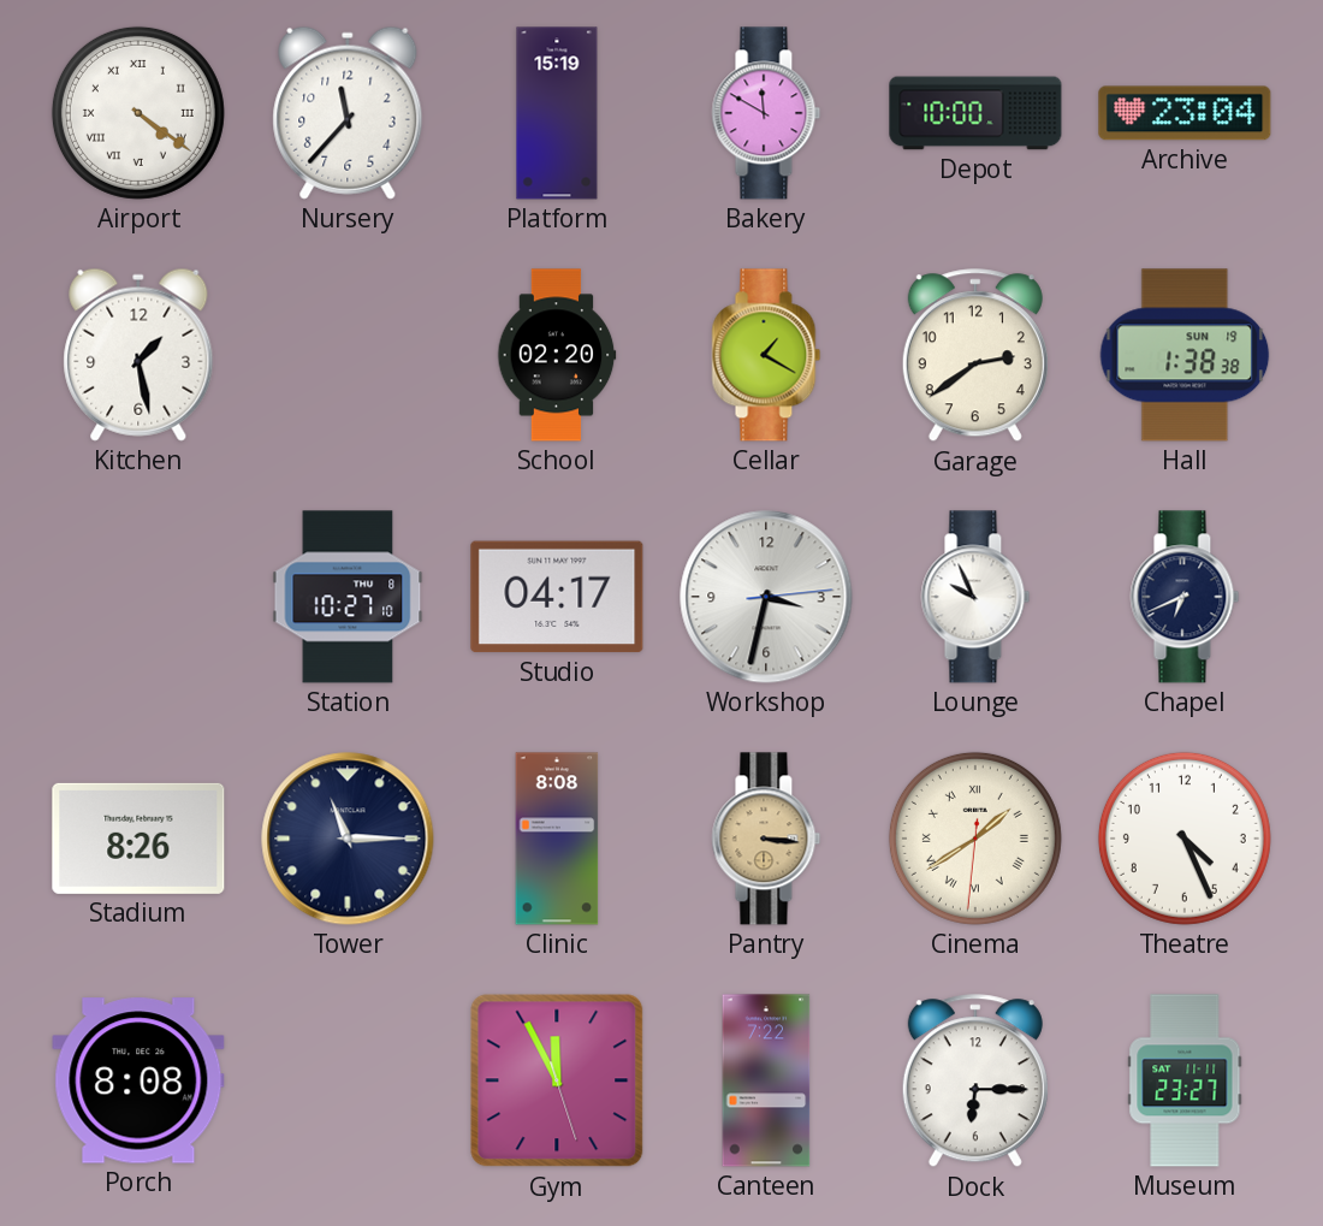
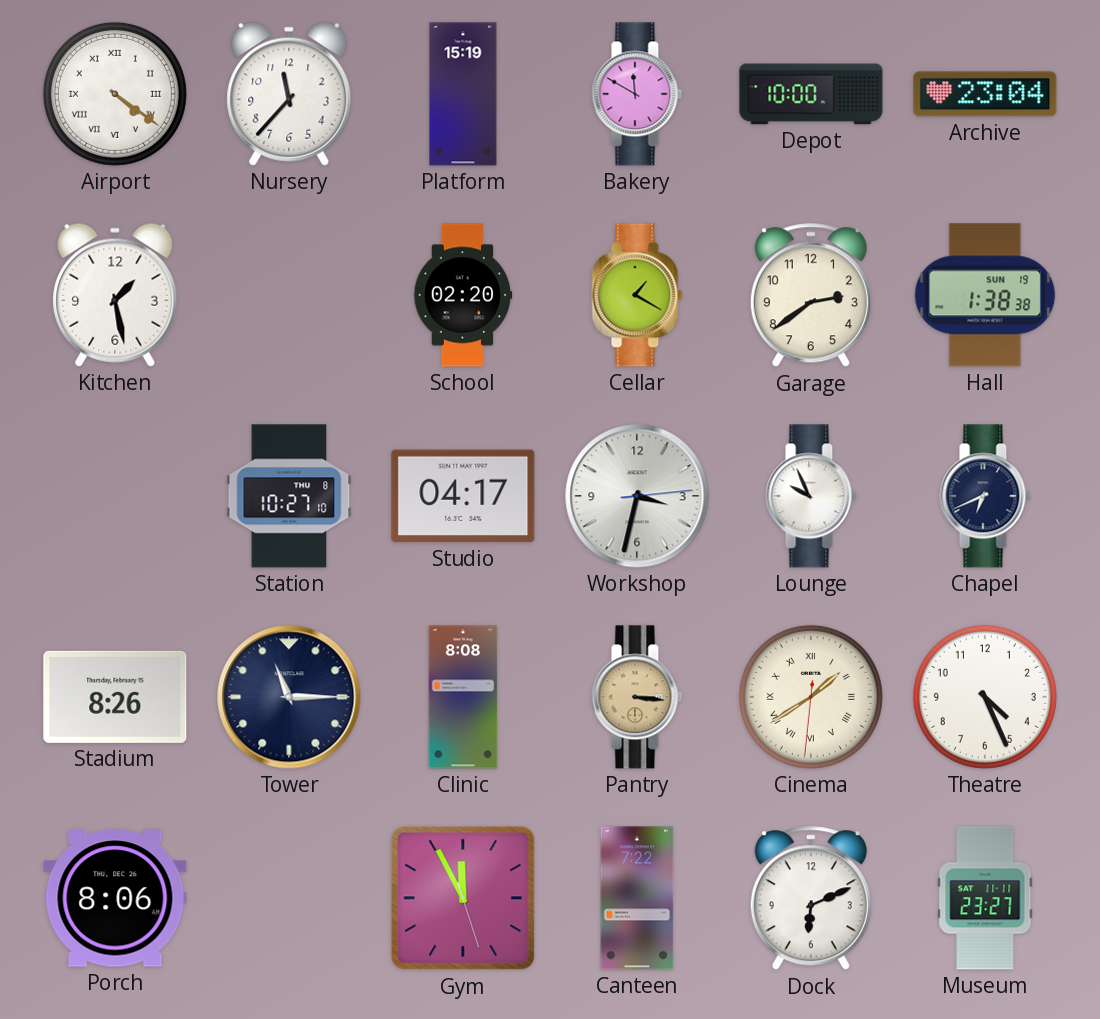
Porch: 8:08 -> 8:06
Dock: 6:15 -> 6:11
